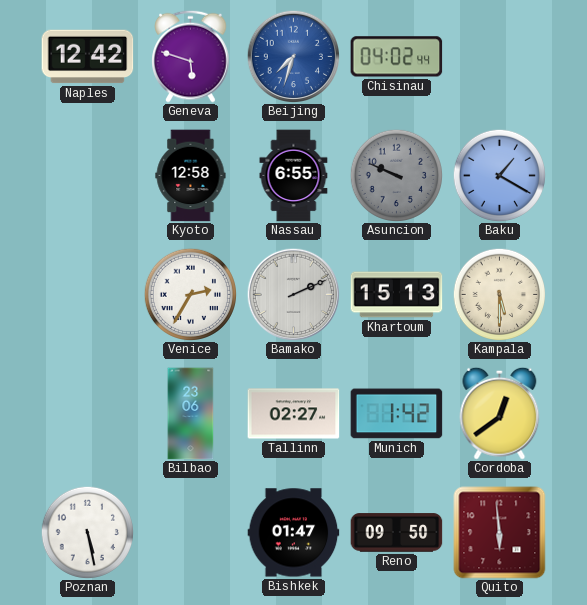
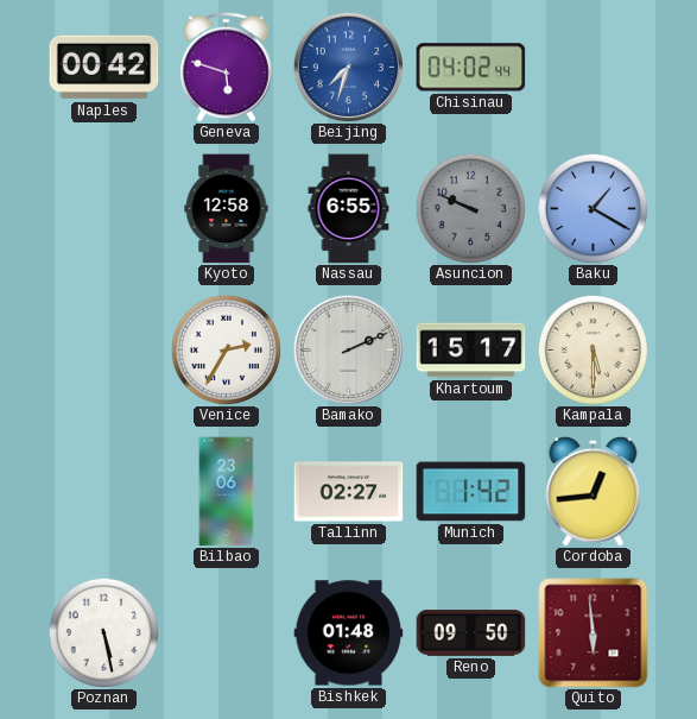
Naples: 12:42 -> 00:42
Khartoum: 15:13 -> 15:17
Cordoba: 12:39 -> 12:44
Bishkek: 01:47 -> 01:48
